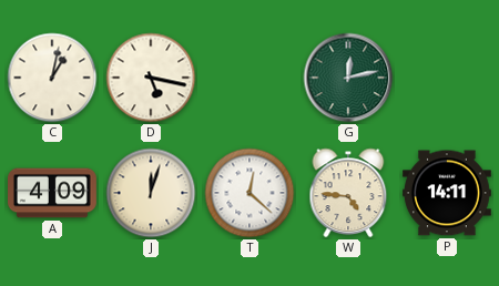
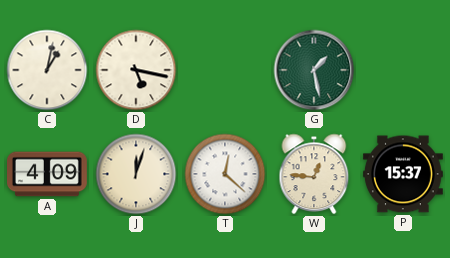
G: 12:13 -> 1:28
W: 4:46 -> 12:46
P: 14:11 -> 15:37
